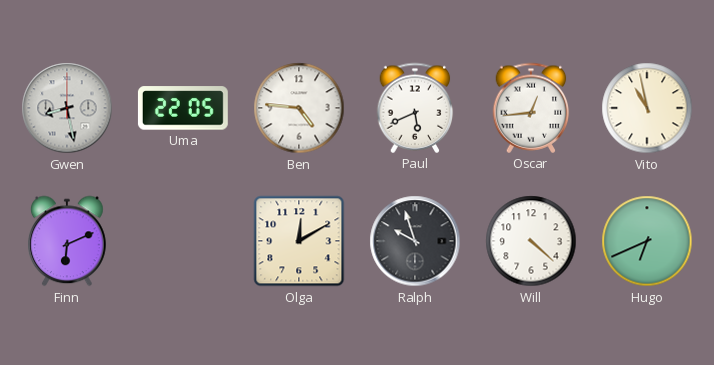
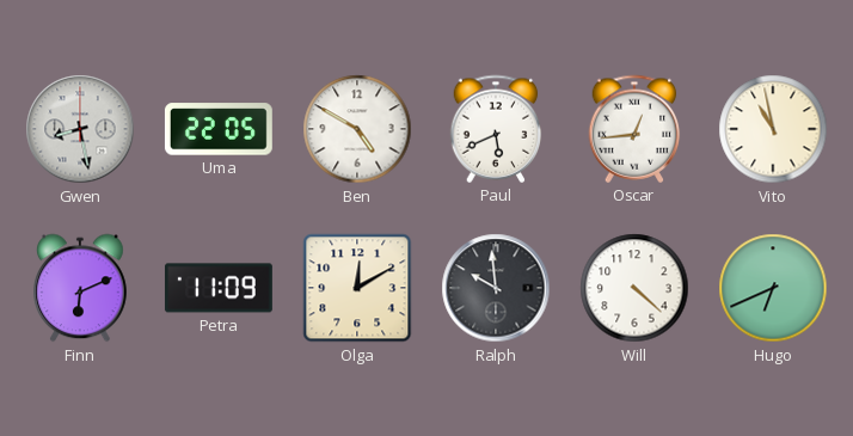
Ben: 4:46 -> 4:50
Petra: none -> 11:09
Ralph: 9:57 -> 9:59
